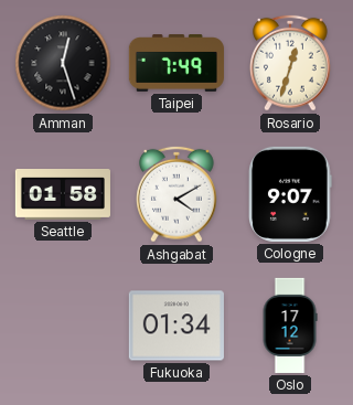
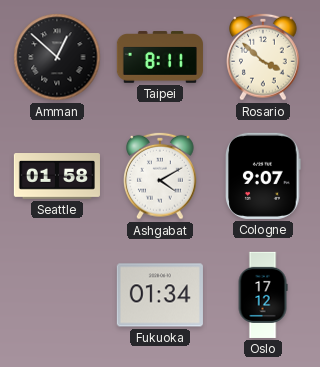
Amman: 12:27 -> 12:52
Taipei: 7:49 -> 8:11
Rosario: 12:33 -> 3:52
